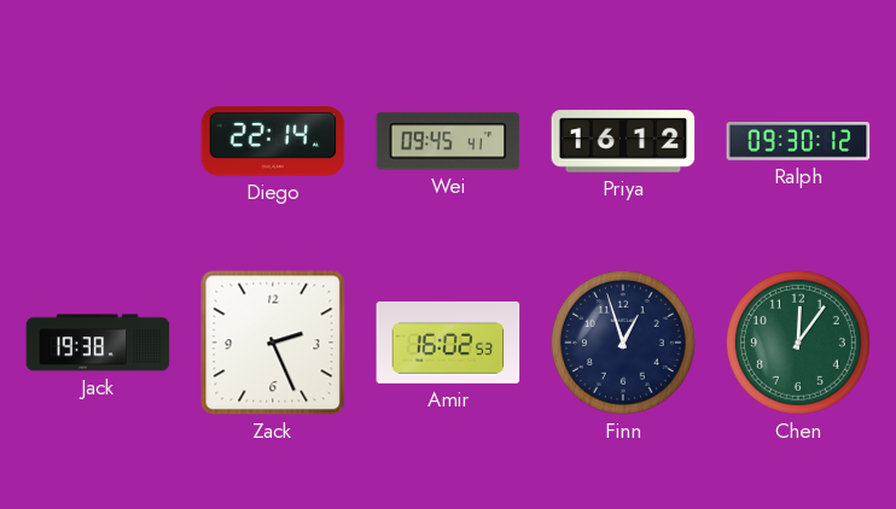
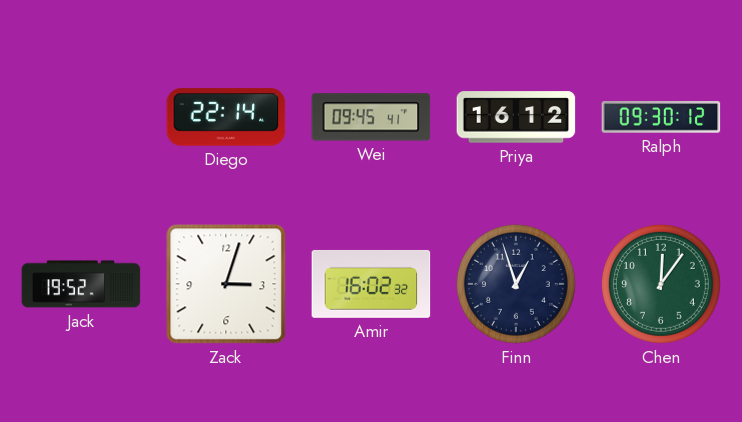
Jack: 19:38 -> 19:52
Zack: 2:26 -> 3:03
Amir: 16:02:53 -> 16:02:32
